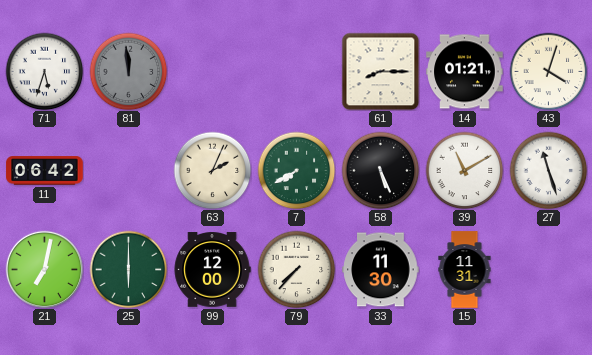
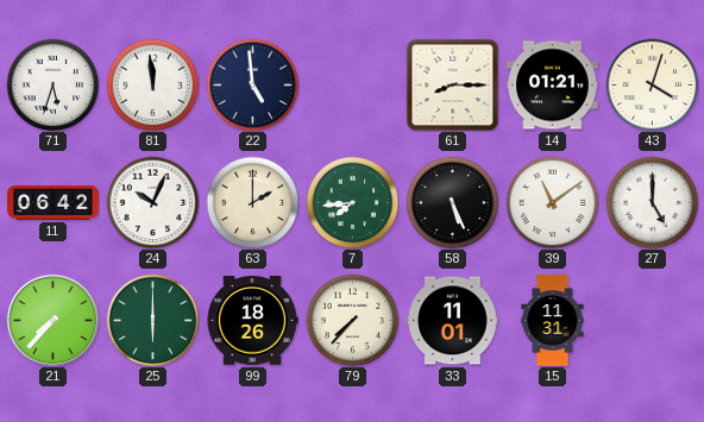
81 dial: grey -> white
22: none -> 4:59
24: none -> 10:04
63: 2:04 -> 2:00
7: 7:40 -> 7:44
39: 11:10 -> 11:09
27: 11:27 -> 5:00
21: 7:02 -> 7:37
99: 12:00 -> 18:26
33: 11:30 -> 11:01
